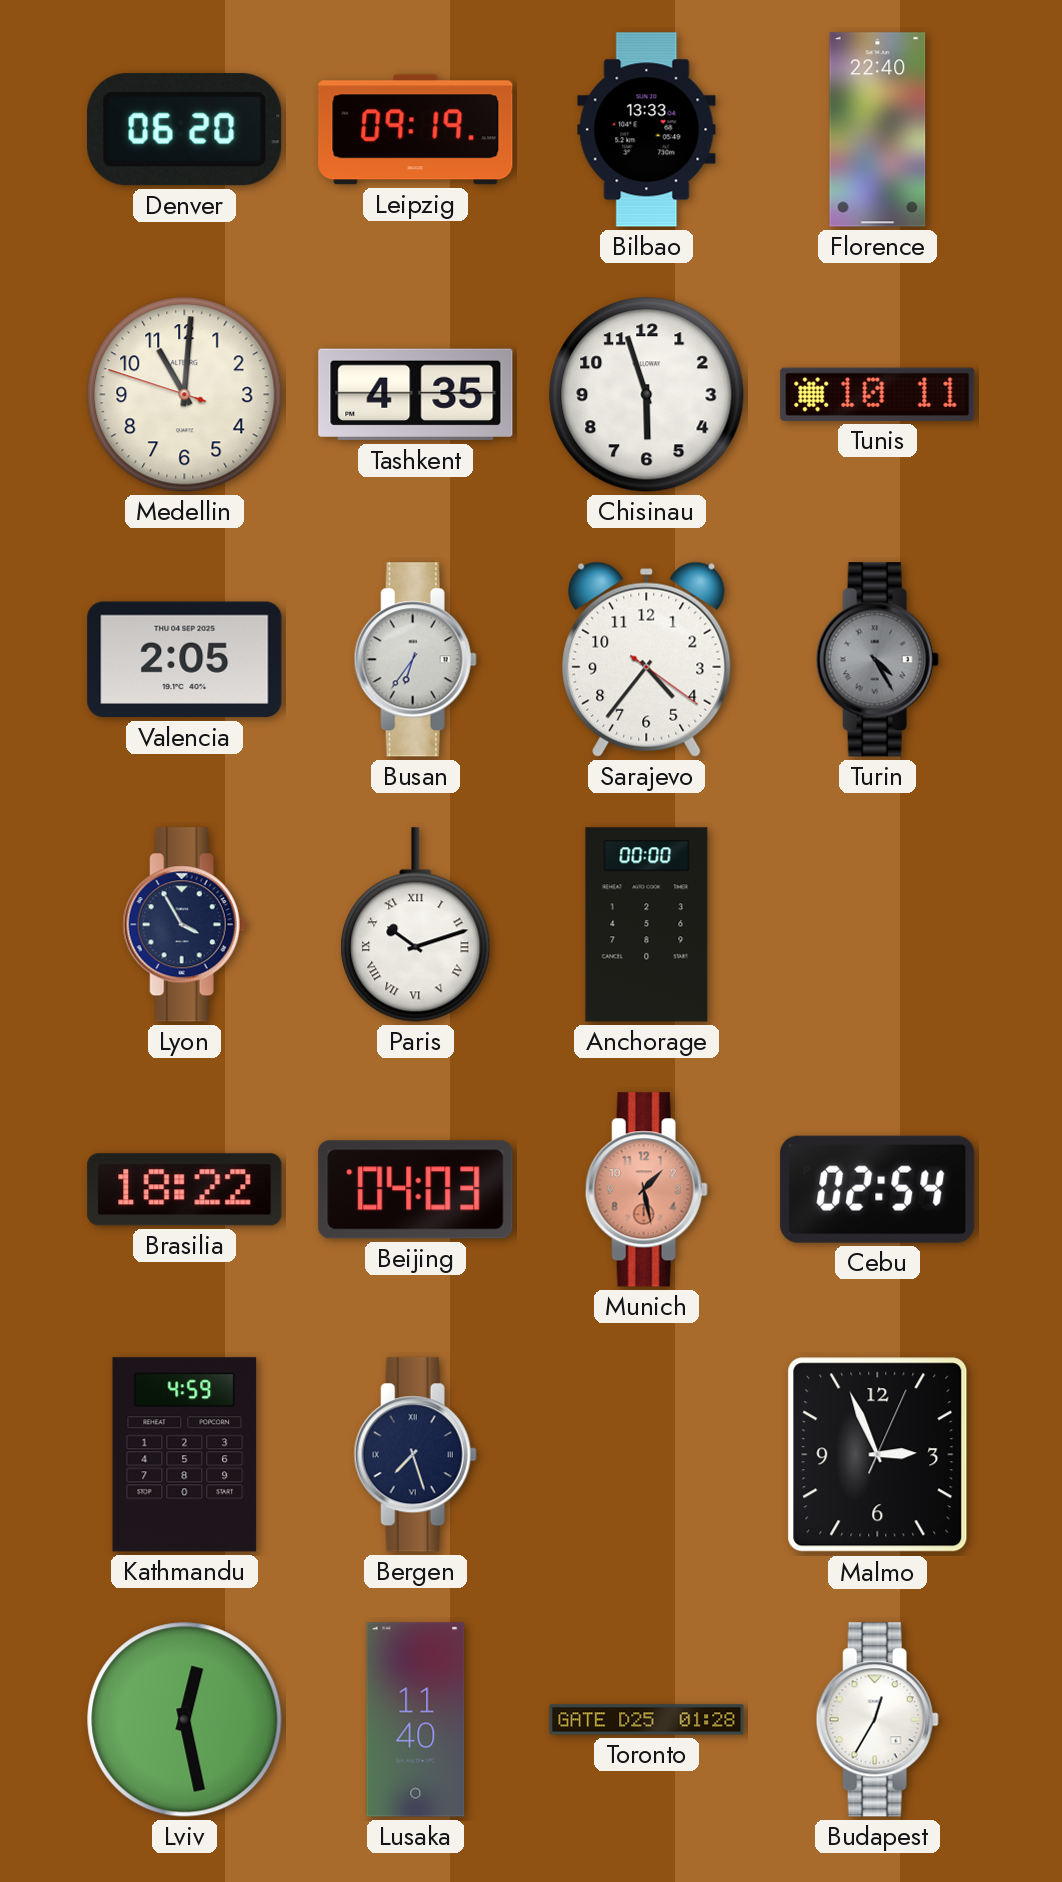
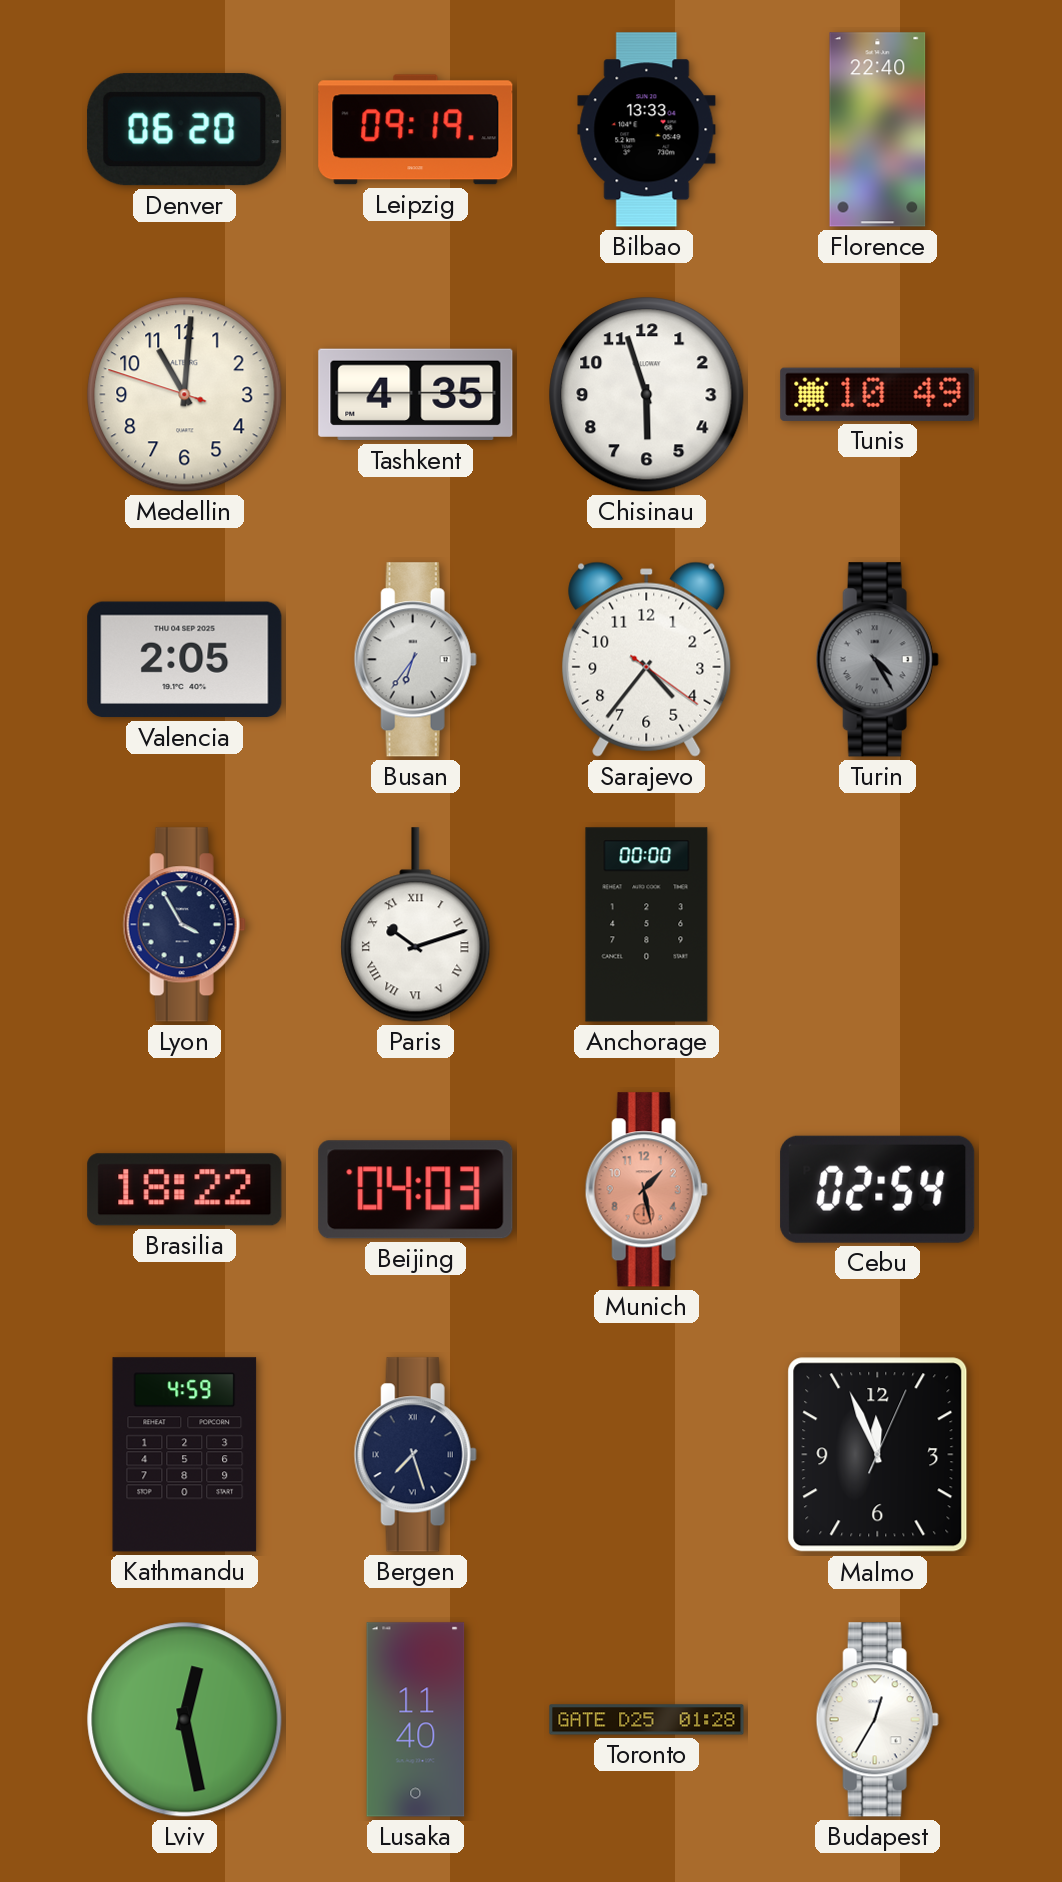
Tunis: 10:11 -> 10:49
Malmo: 2:56 -> 11:56
